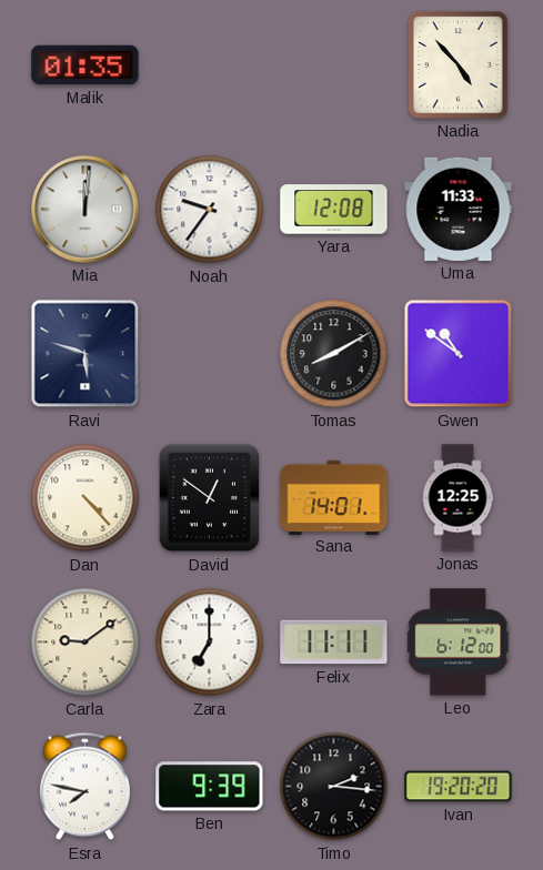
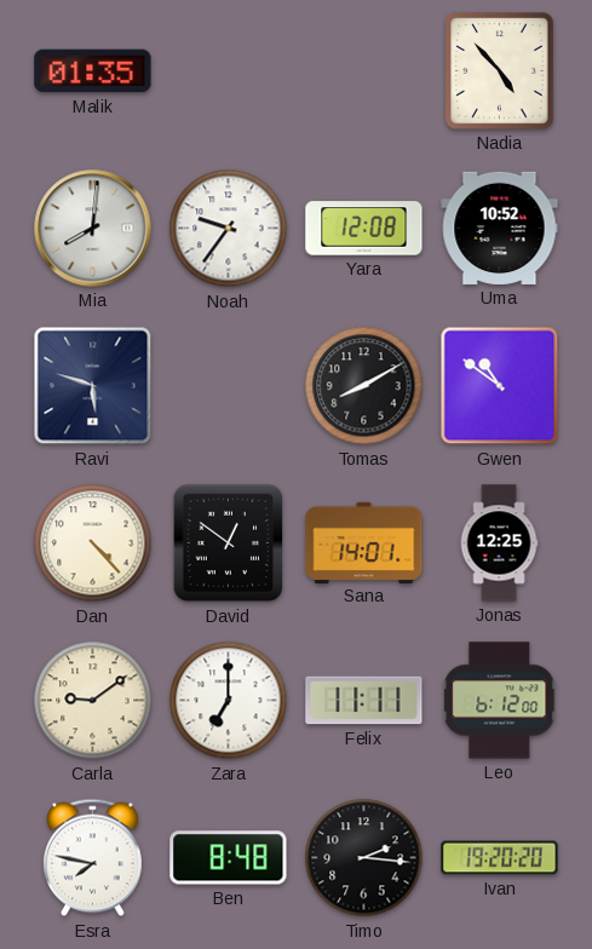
Mia: 12:01 -> 8:01
Uma: 11:33 -> 10:52
Ben: 9:39 -> 8:48
